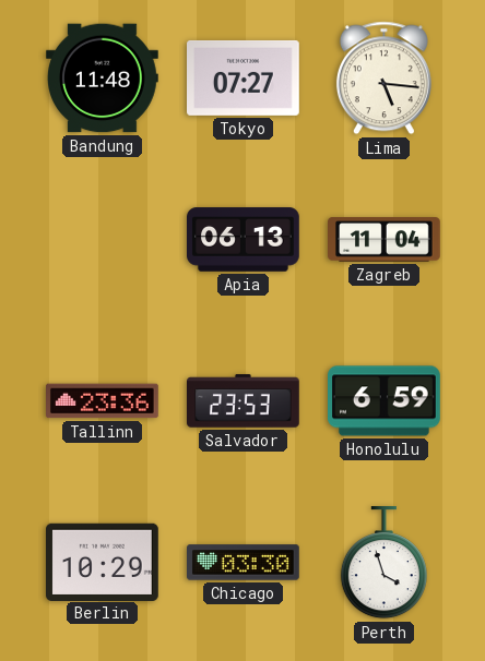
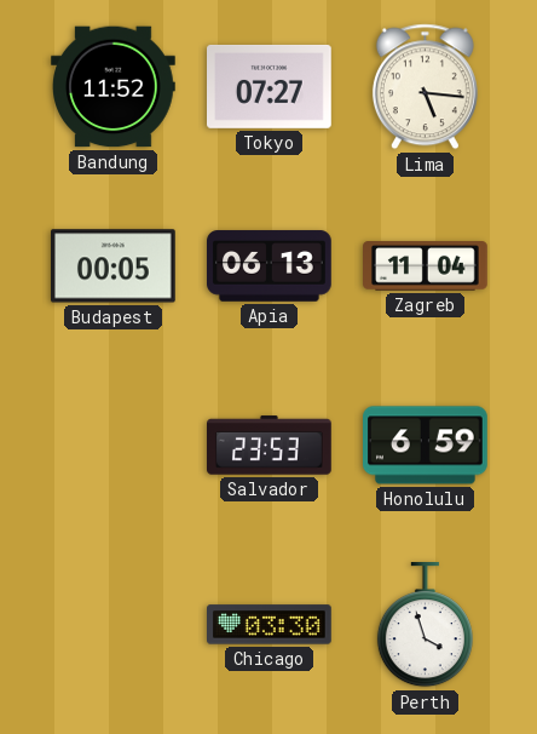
Bandung: 11:48 -> 11:52
Budapest: none -> 00:05
Tallinn: 23:36 -> none
Berlin: 10:29 -> none
